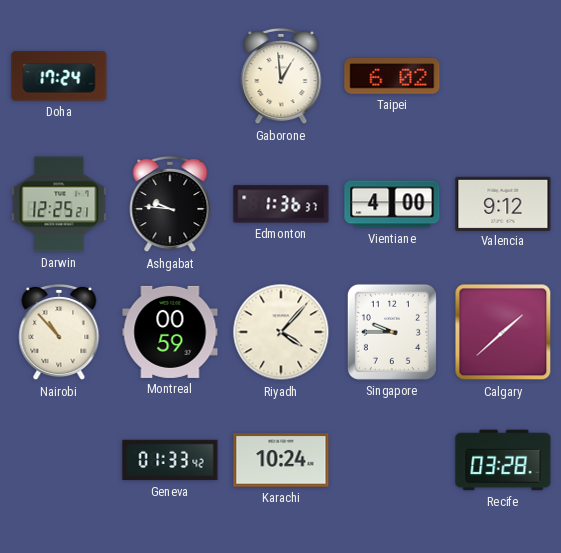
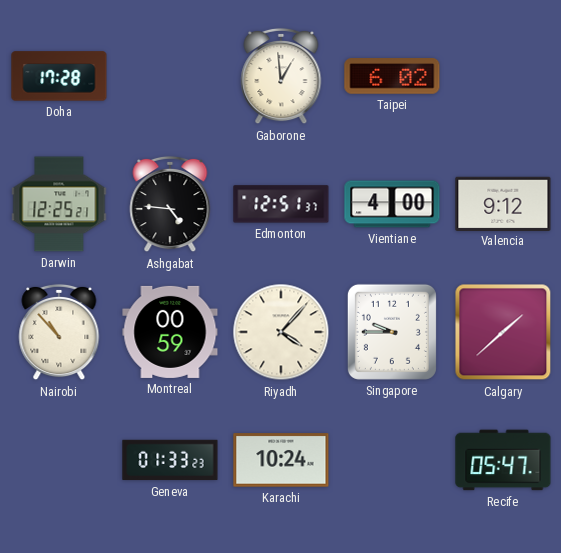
Doha: 17:24 -> 17:28
Ashgabat: 9:46 -> 4:46
Edmonton: 1:36 -> 12:51
Geneva: 01:33:42 -> 01:33:23
Recife: 03:28 -> 05:47
